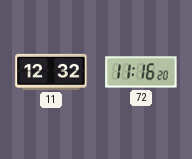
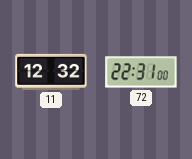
72: 11:16 -> 22:31
